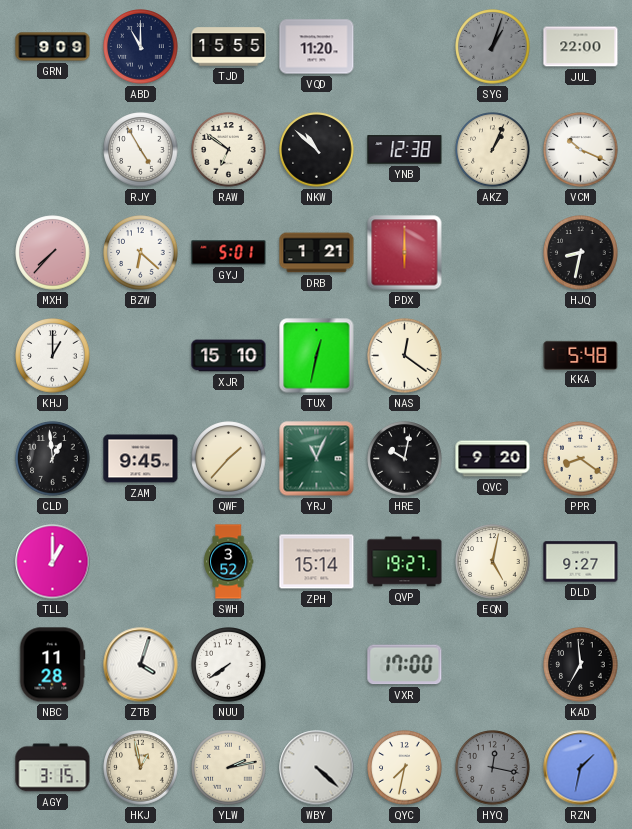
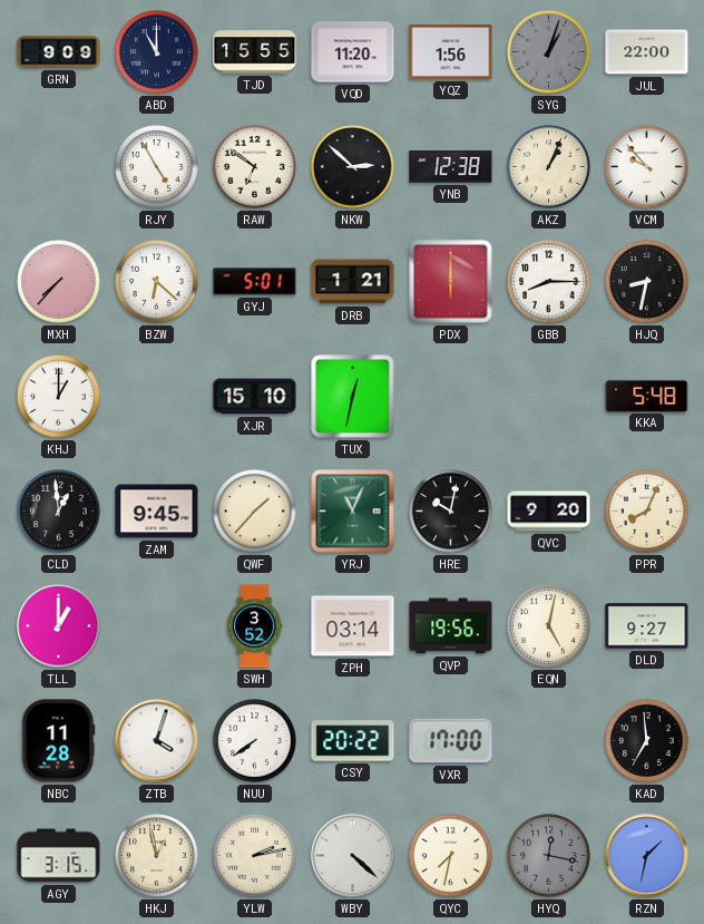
YQZ: none -> 1:56
NKW: 10:52 -> 2:52
VCM: 10:19 -> 9:53
GBB: none -> 8:15
NAS: 12:21 -> none
PPR: 8:21 -> 8:04
ZPH: 15:14 -> 03:14
QVP: 19:27 -> 19:56
CSY: none -> 20:22
